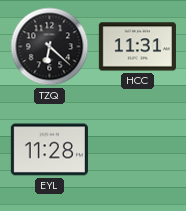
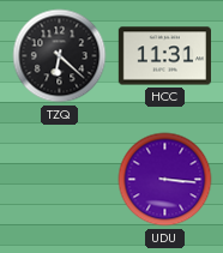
EYL: 11:28 -> none
UDU: none -> 3:16
